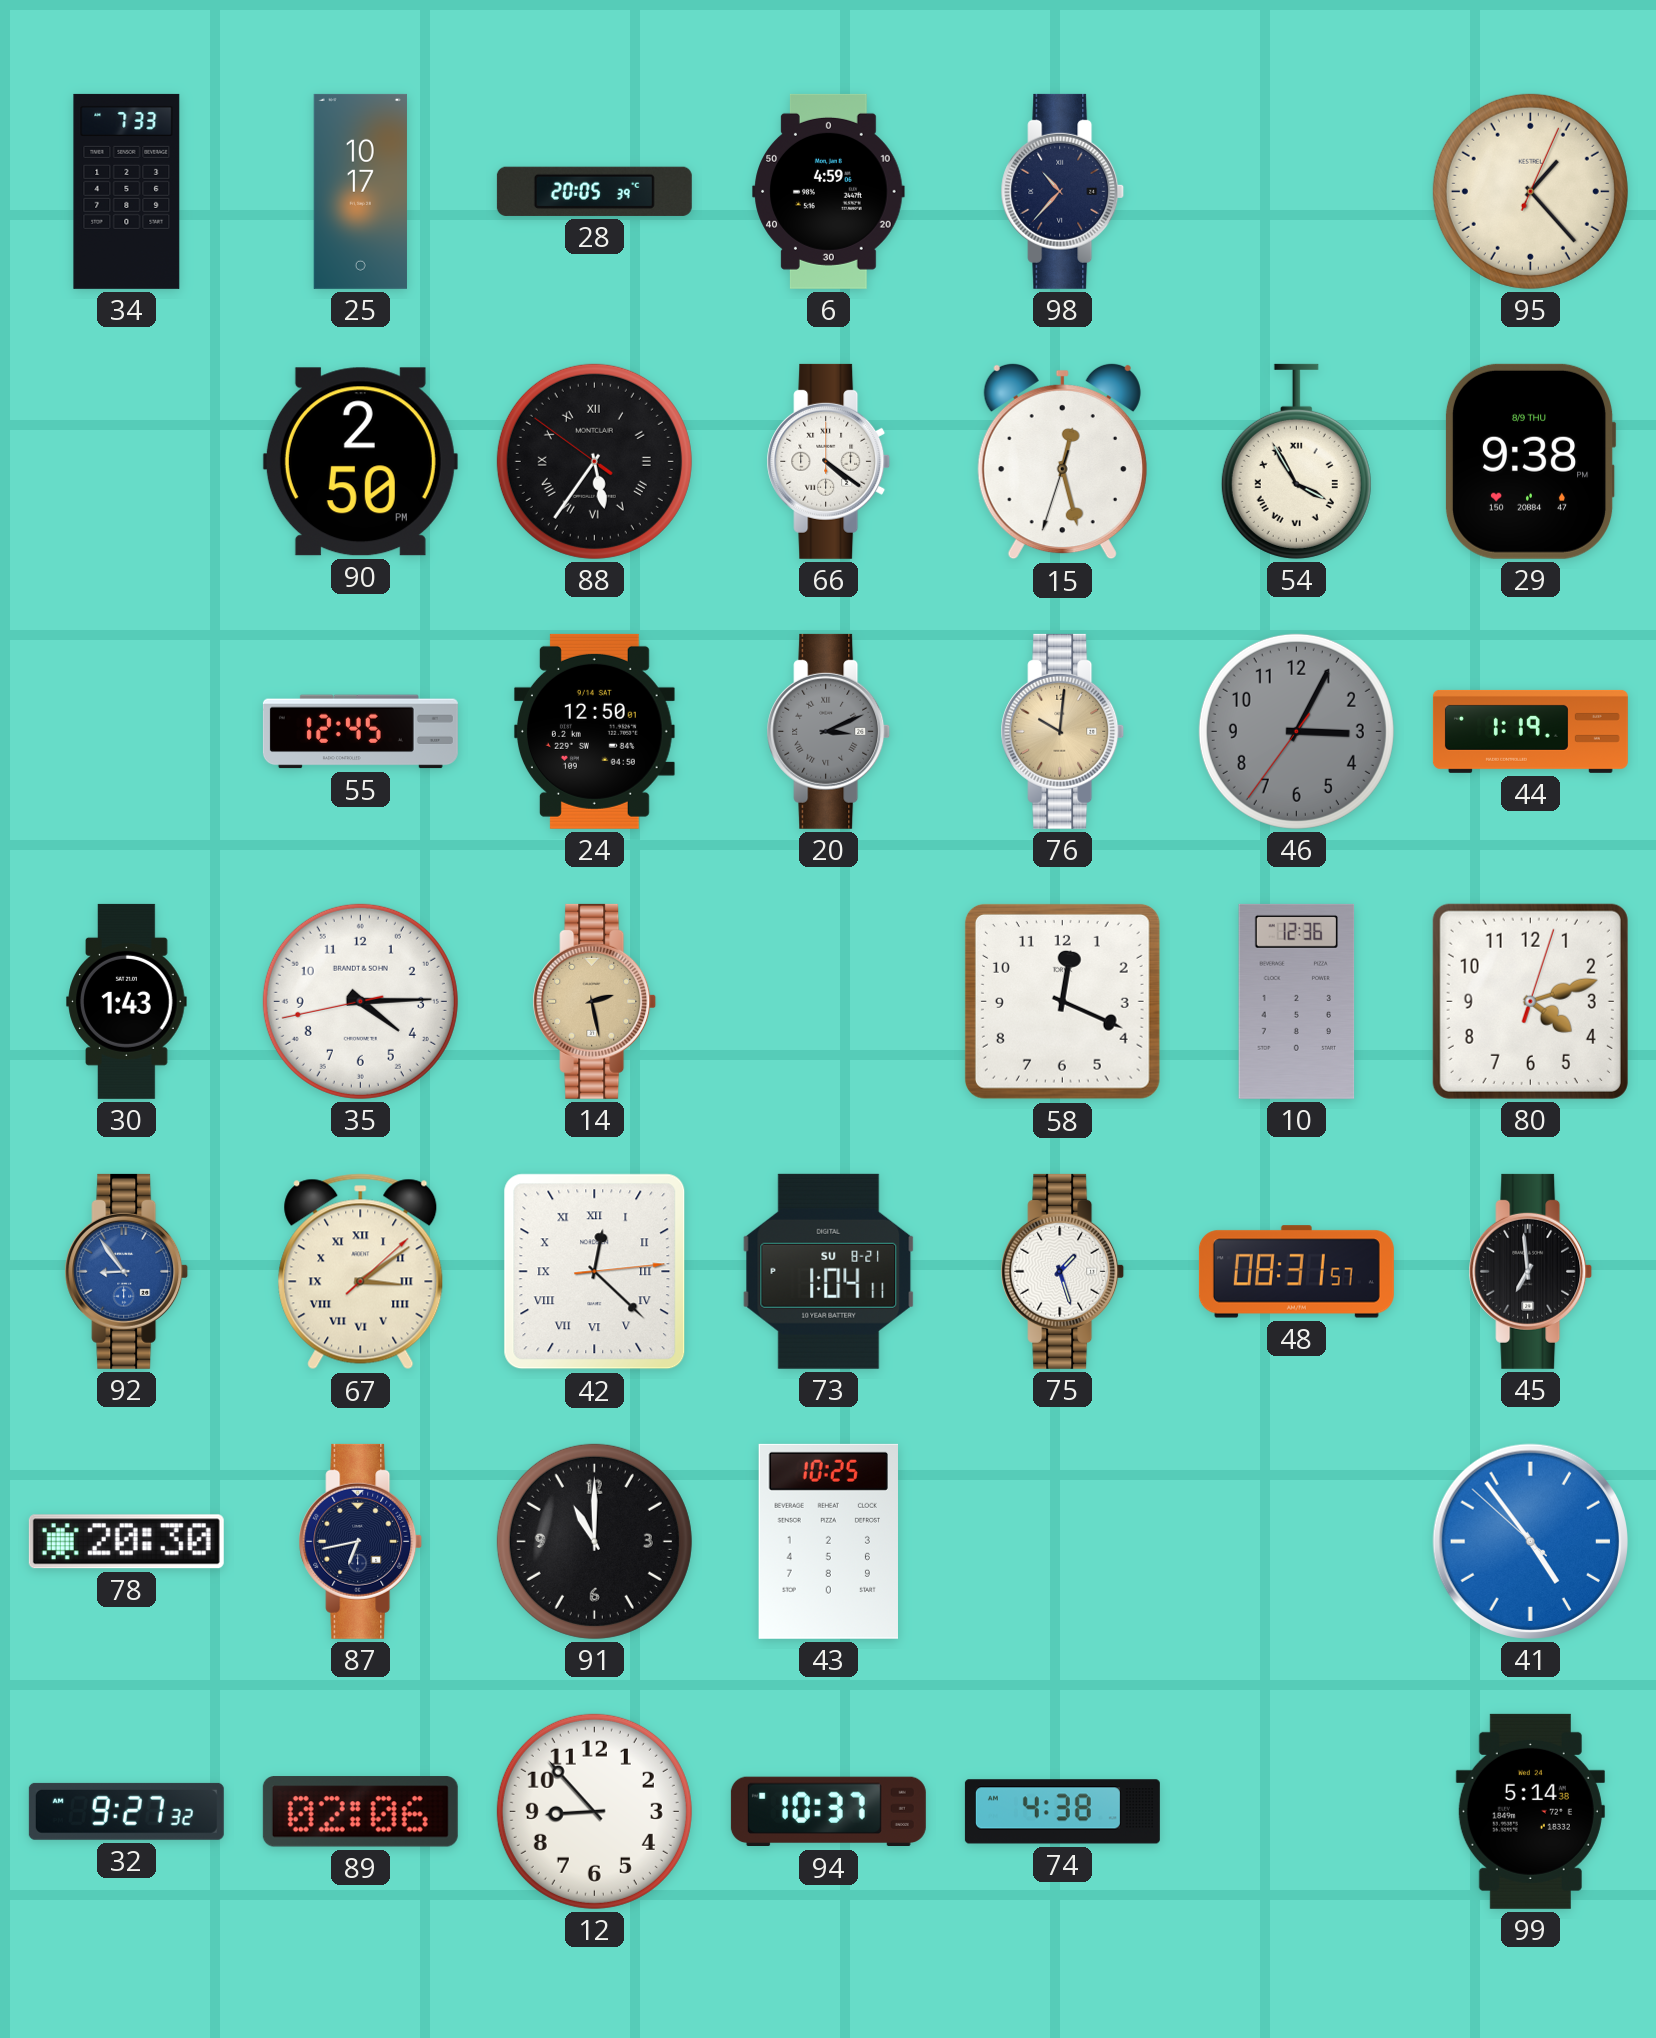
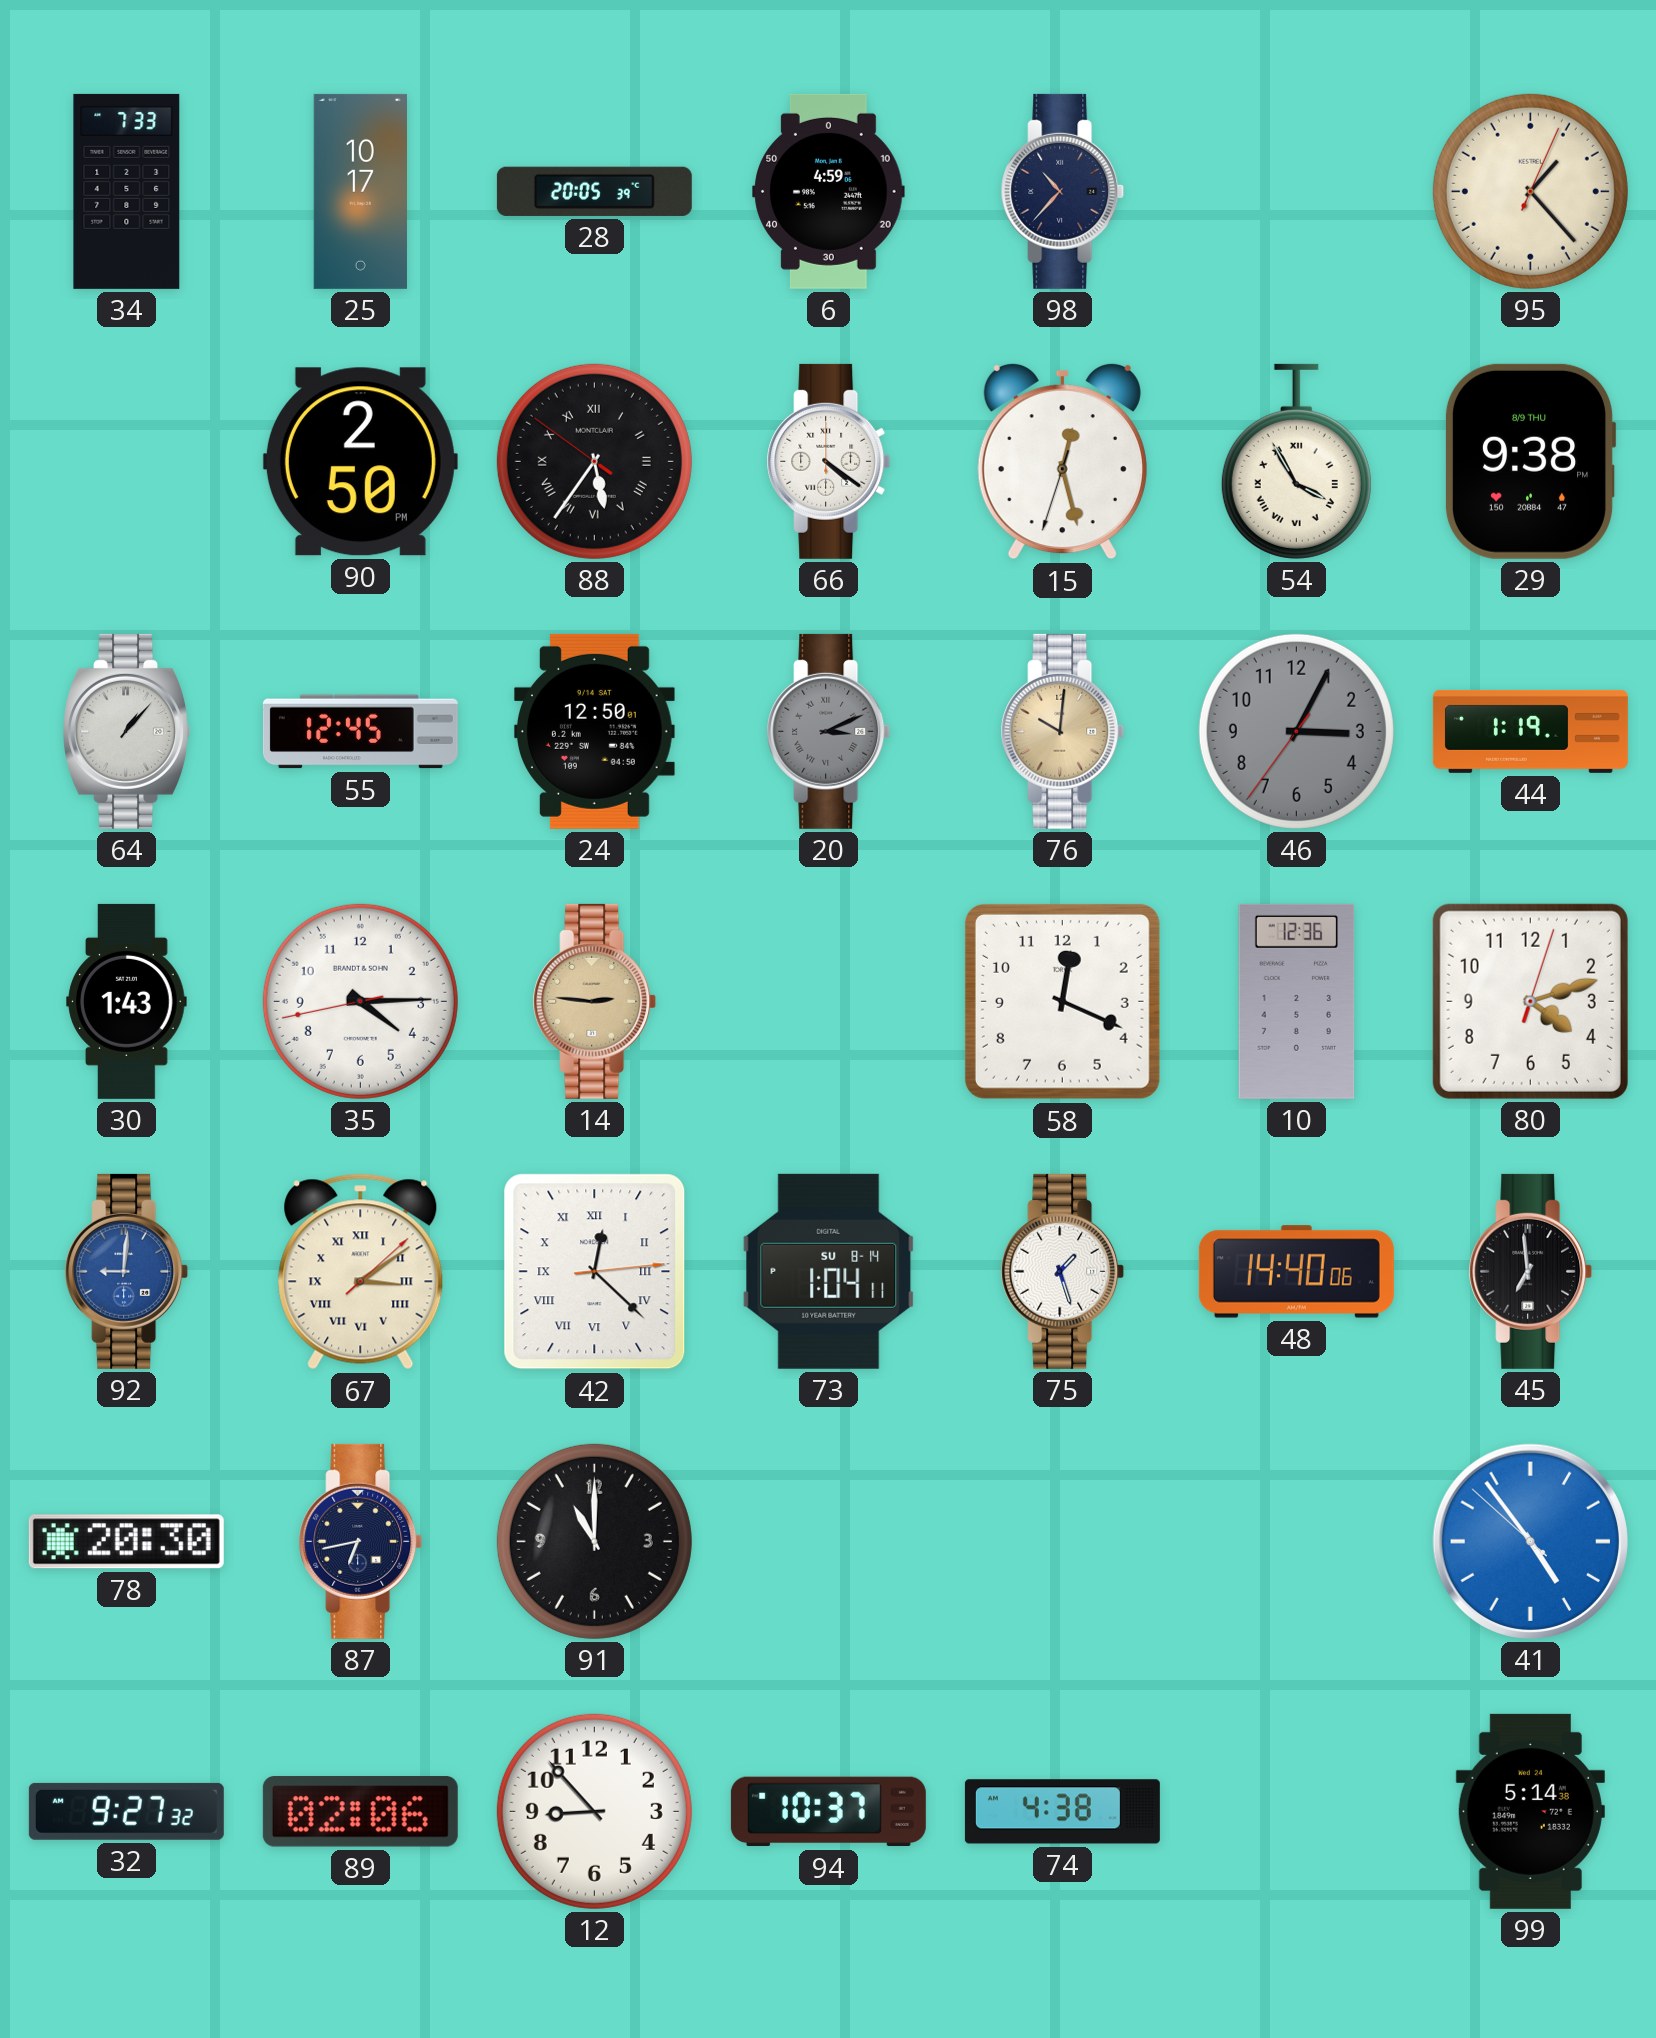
64: none -> 1:07
14: 2:28 -> 2:46
92: 8:54 -> 9:01
73 date: SU 8-21 -> SU 8-14
48: 08:31 -> 14:40
43: 10:25 -> none
